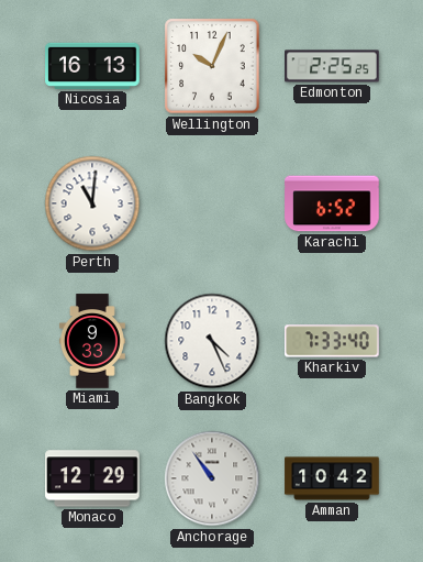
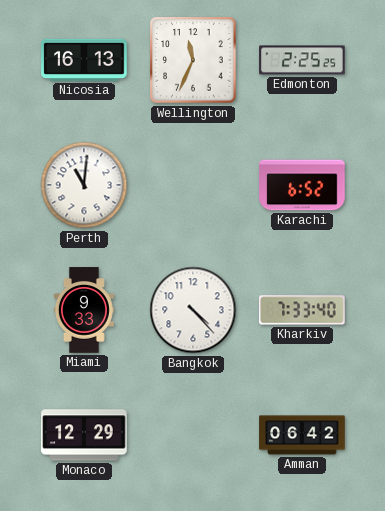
Wellington: 10:04 -> 11:34
Bangkok: 4:26 -> 4:23
Anchorage: 10:54 -> none
Amman: 10:42 -> 06:42
